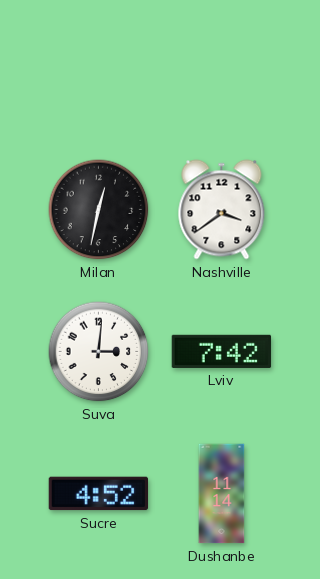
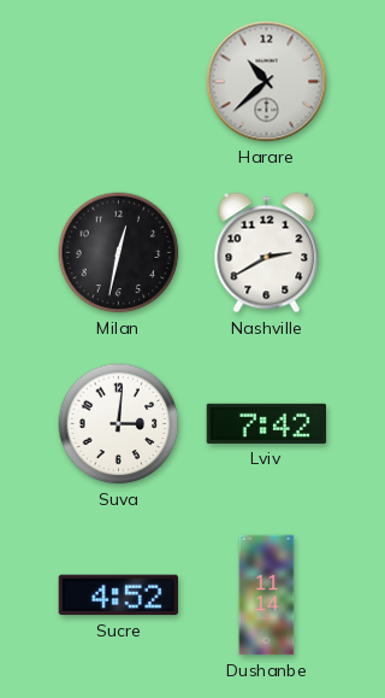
Harare: none -> 10:38
Nashville: 3:39 -> 2:40
